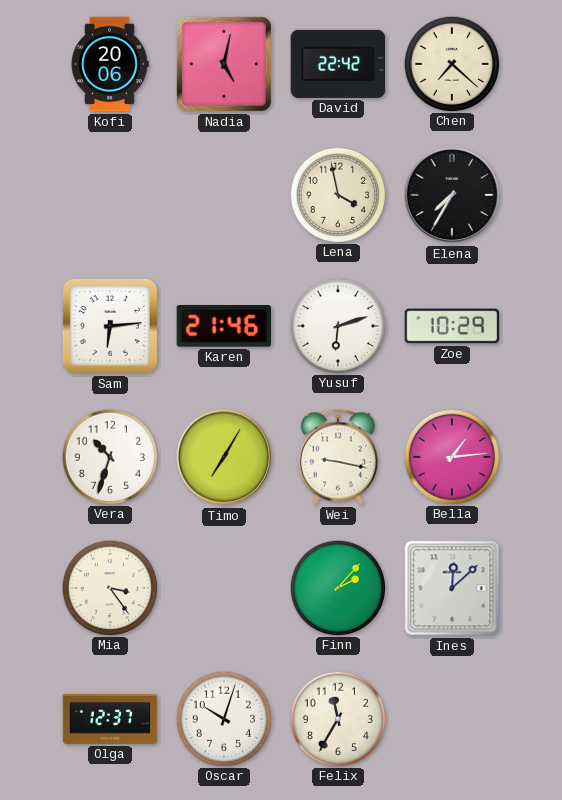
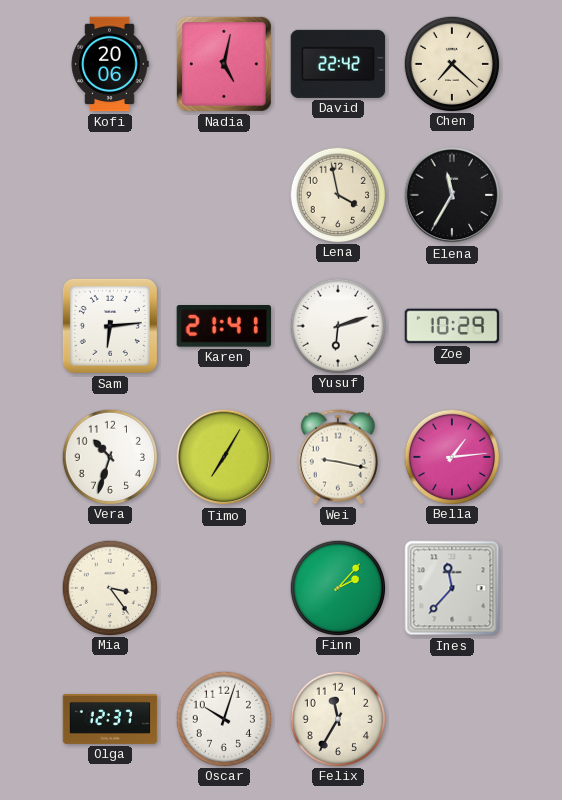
Elena: 7:35 -> 11:35
Karen: 21:46 -> 21:41
Ines: 12:08 -> 11:37
